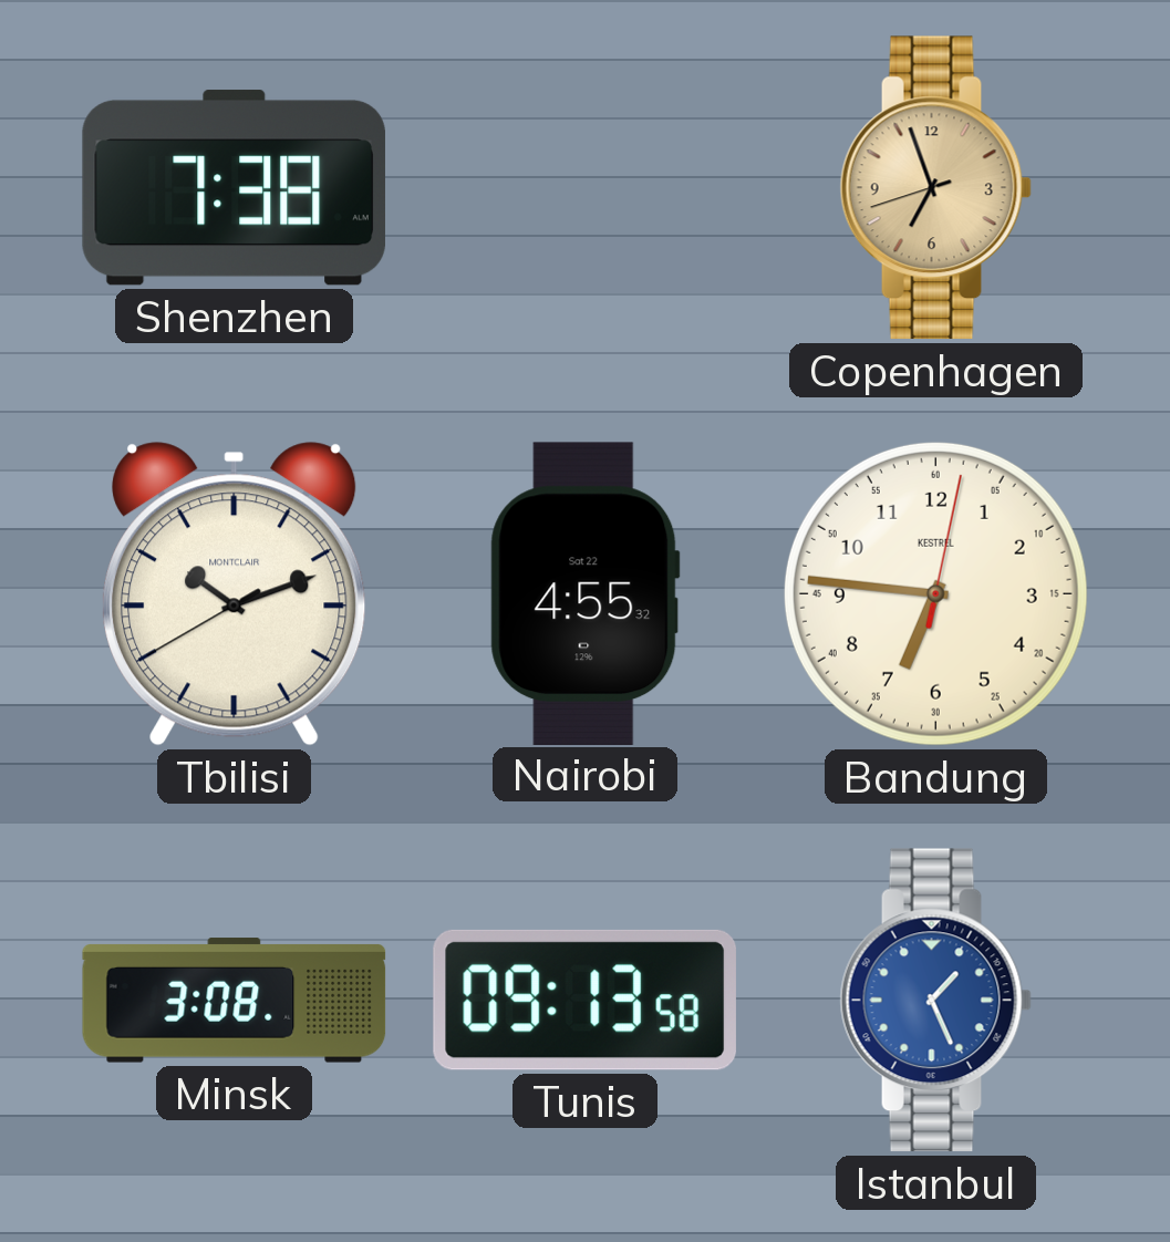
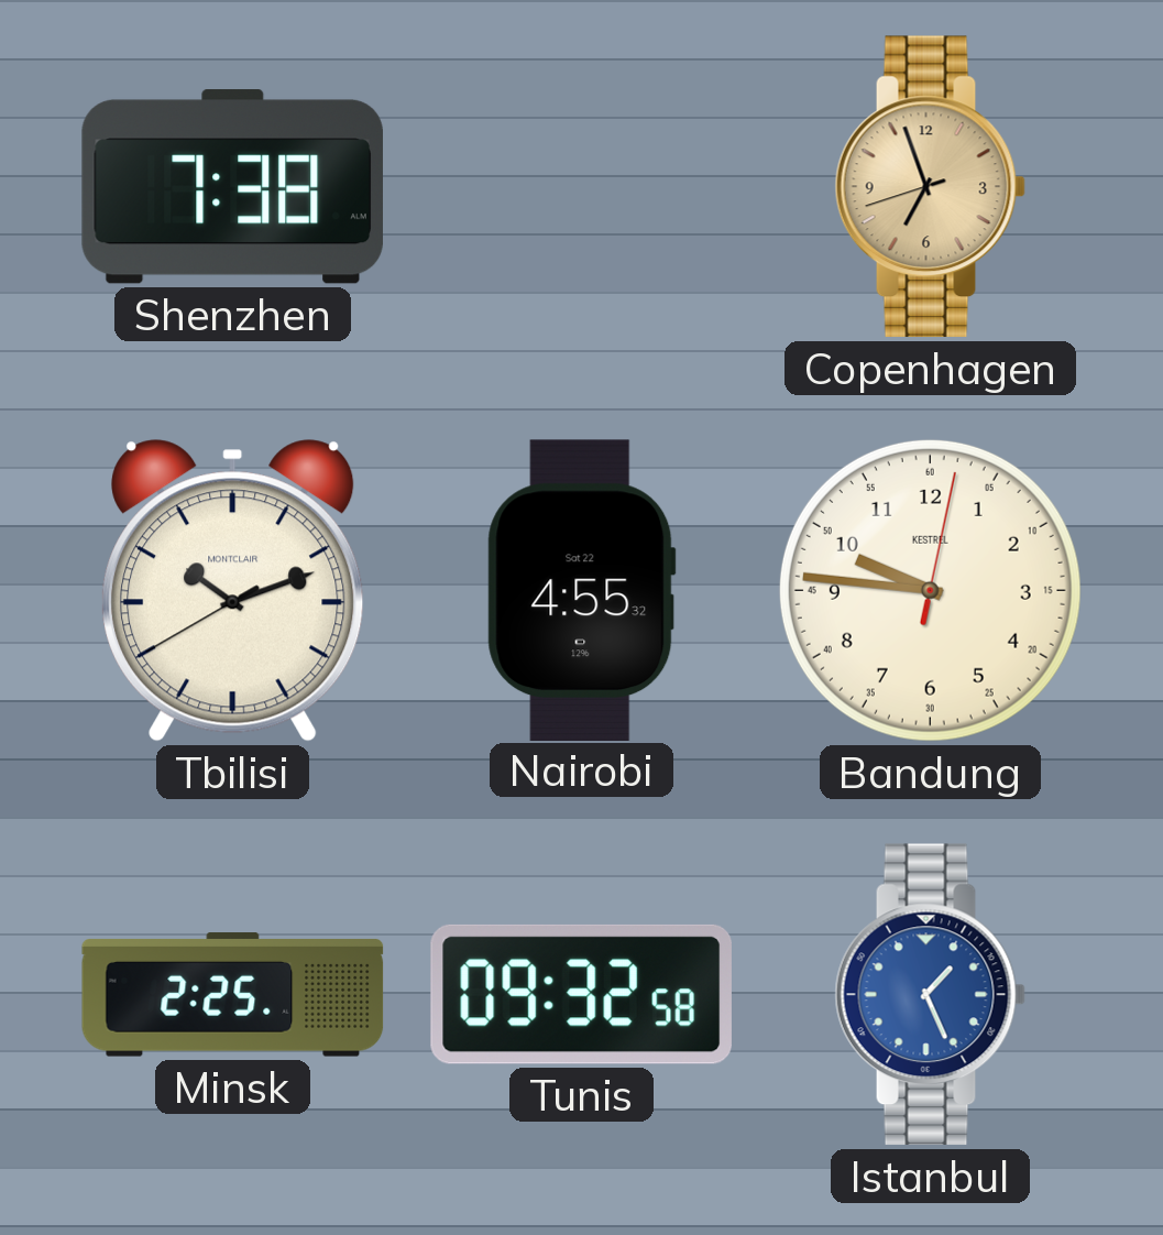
Bandung: 6:46 -> 9:46
Minsk: 3:08 -> 2:25
Tunis: 09:13 -> 09:32
